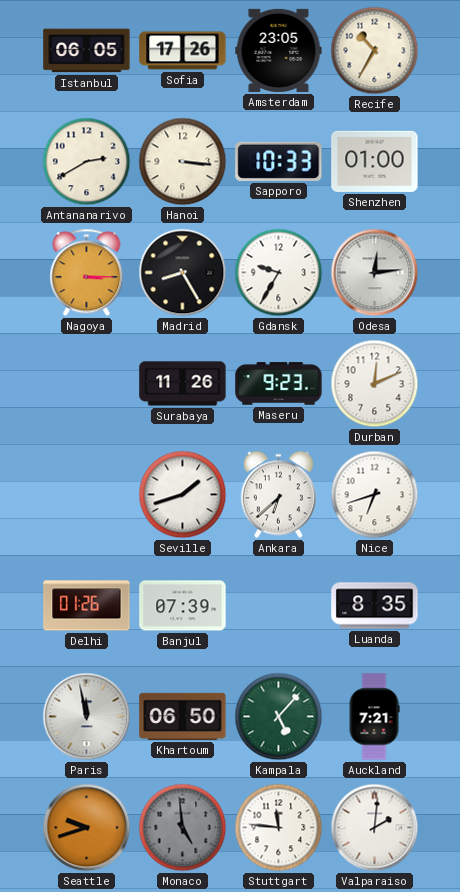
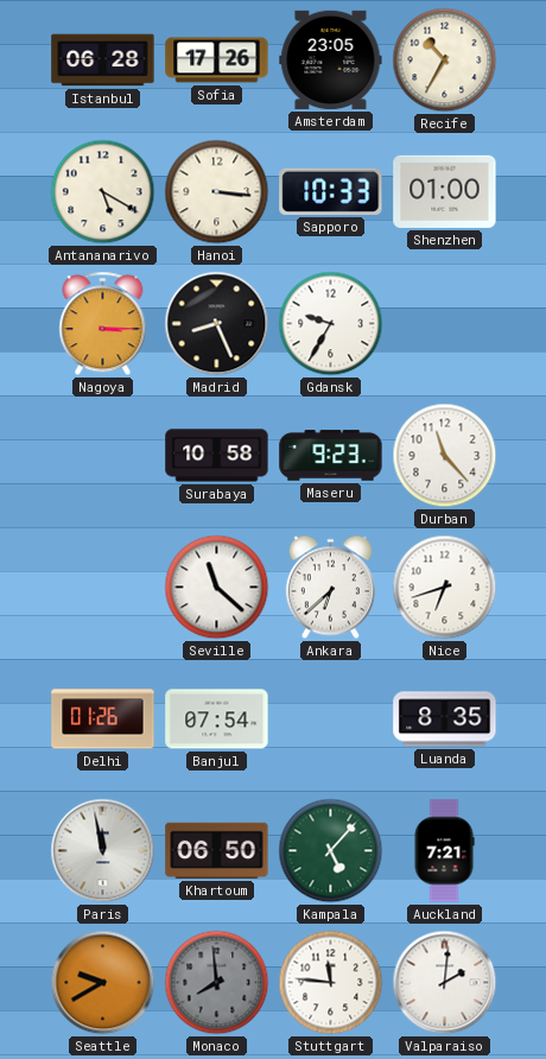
Istanbul: 06:05 -> 06:28
Antananarivo: 2:40 -> 5:20
Madrid: 8:25 -> 8:26
Odesa: 12:14 -> none
Surabaya: 11:26 -> 10:58
Durban: 12:11 -> 11:23
Seville: 1:42 -> 11:22
Banjul: 07:39 -> 07:54
Seattle: 9:42 -> 9:40
Monaco: 4:59 -> 7:59
